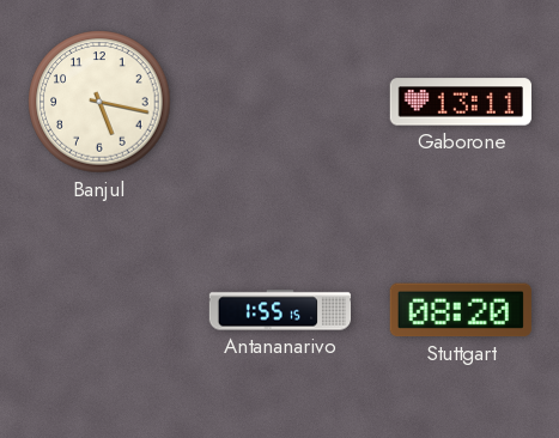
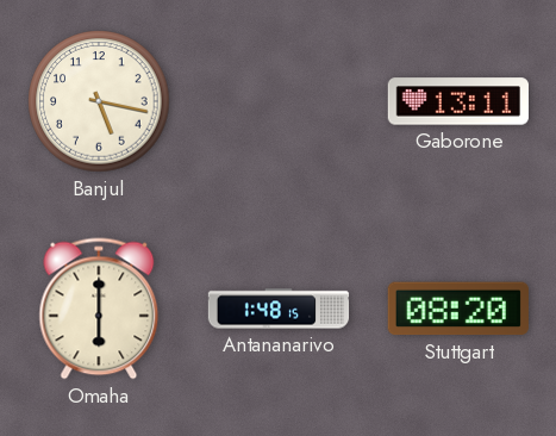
Omaha: none -> 6:00
Antananarivo: 1:55 -> 1:48
